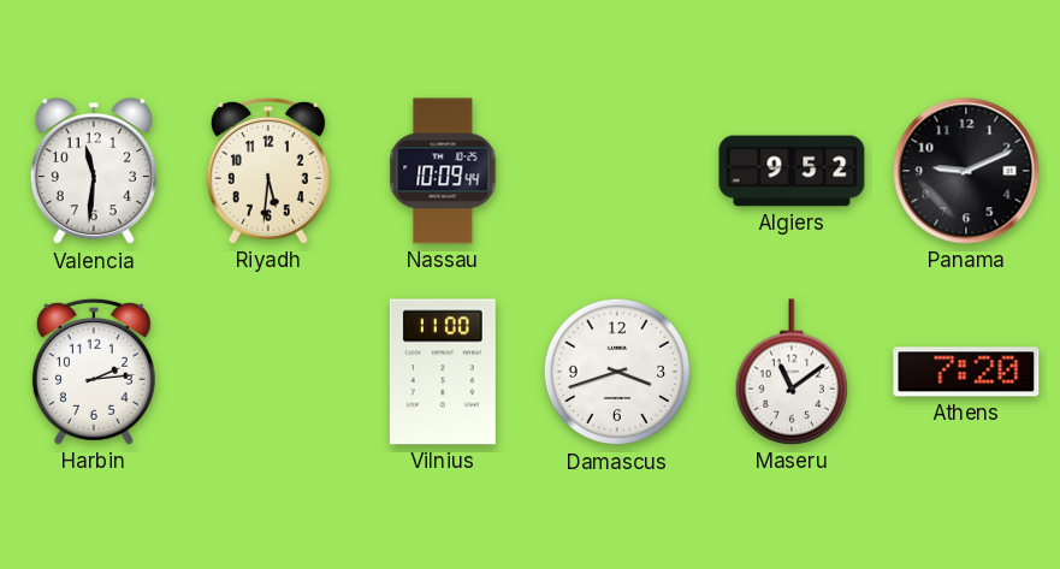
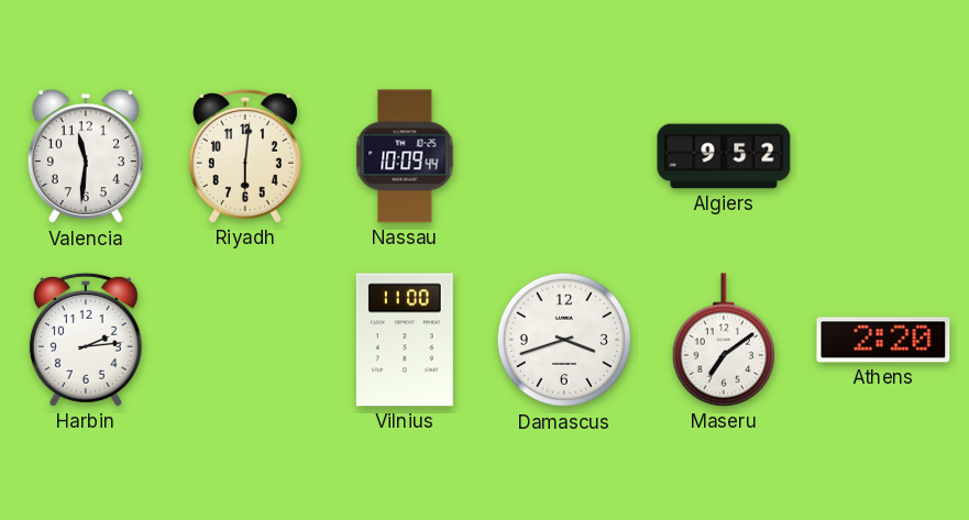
Riyadh: 5:31 -> 6:01
Panama: 9:11 -> none
Maseru: 11:09 -> 7:09
Athens: 7:20 -> 2:20
